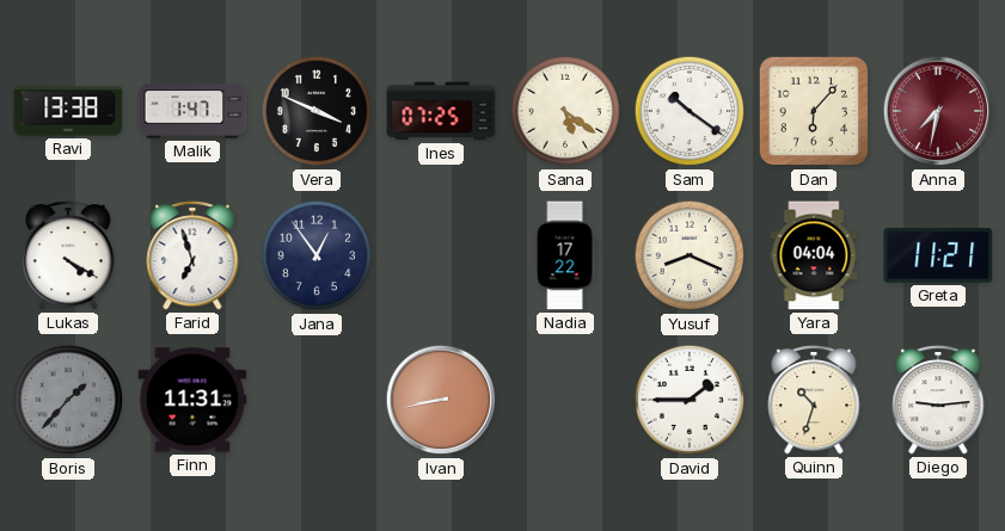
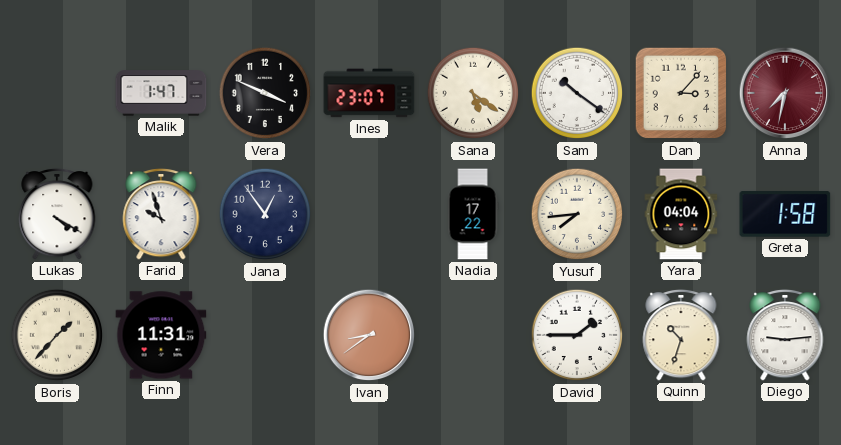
Ravi: 13:38 -> none
Ines: 07:25 -> 23:07
Dan: 6:07 -> 3:07
Farid: 6:57 -> 9:57
Yusuf: 8:19 -> 7:44
Greta: 11:21 -> 1:58
Boris dial: grey -> cream
Ivan: 8:43 -> 8:39
